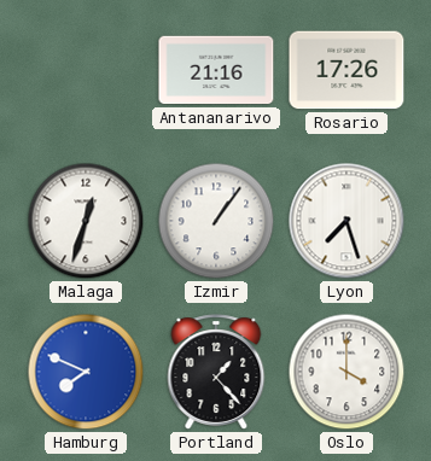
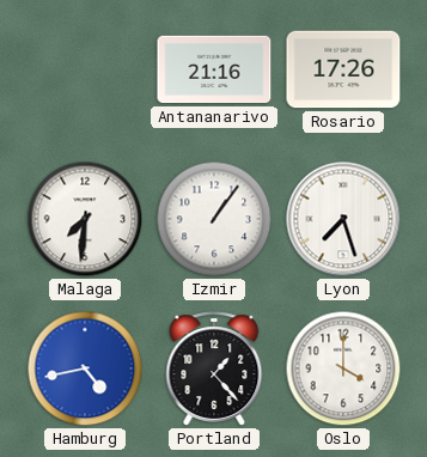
Malaga: 12:33 -> 7:31
Hamburg: 7:49 -> 4:43
